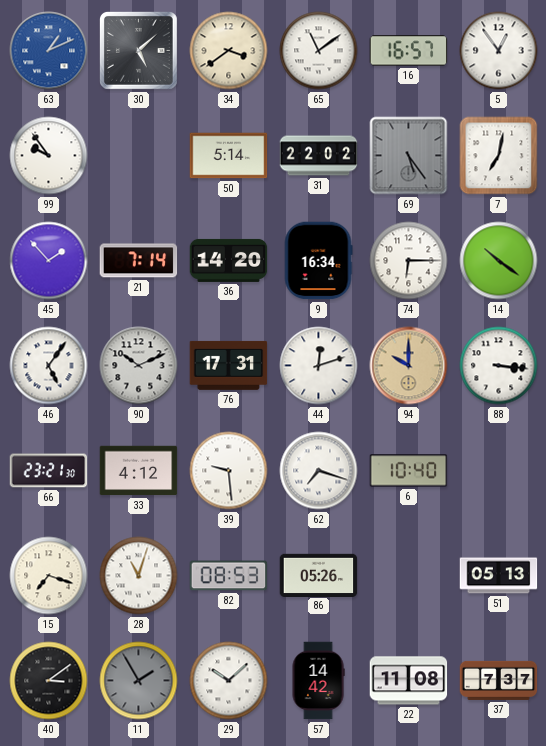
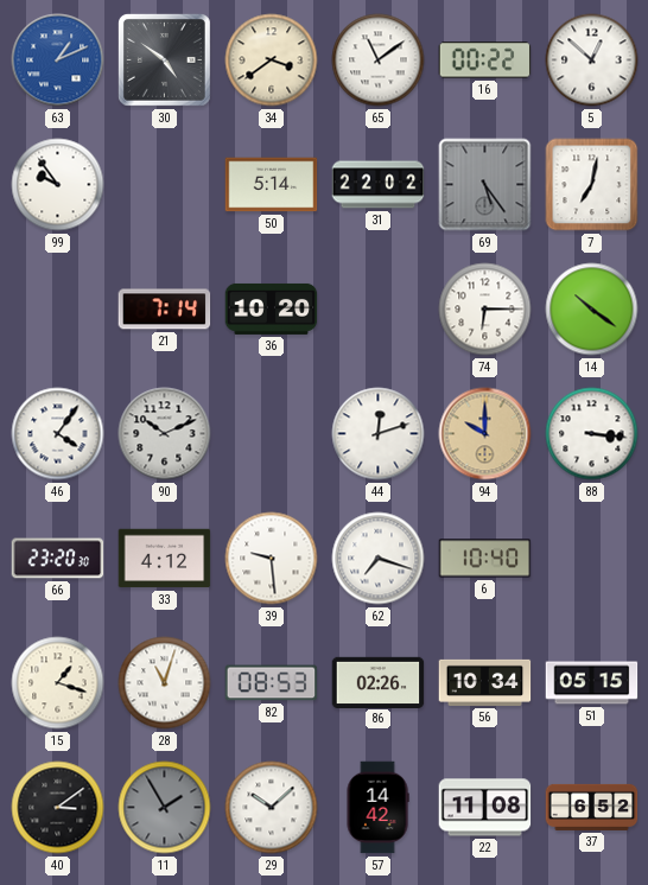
30: 5:08 -> 4:51
16: 16:57 -> 00:22
5: 12:54 -> 12:52
45: 1:53 -> none
36: 14:20 -> 10:20
9: 16:34 -> none
46: 5:06 -> 4:06
76: 17:31 -> none
66: 23:21 -> 23:20
15: 7:18 -> 1:18
86: 05:26 -> 02:26
56: none -> 10:34
51: 05:13 -> 05:15
37: 7:37 -> 6:52
